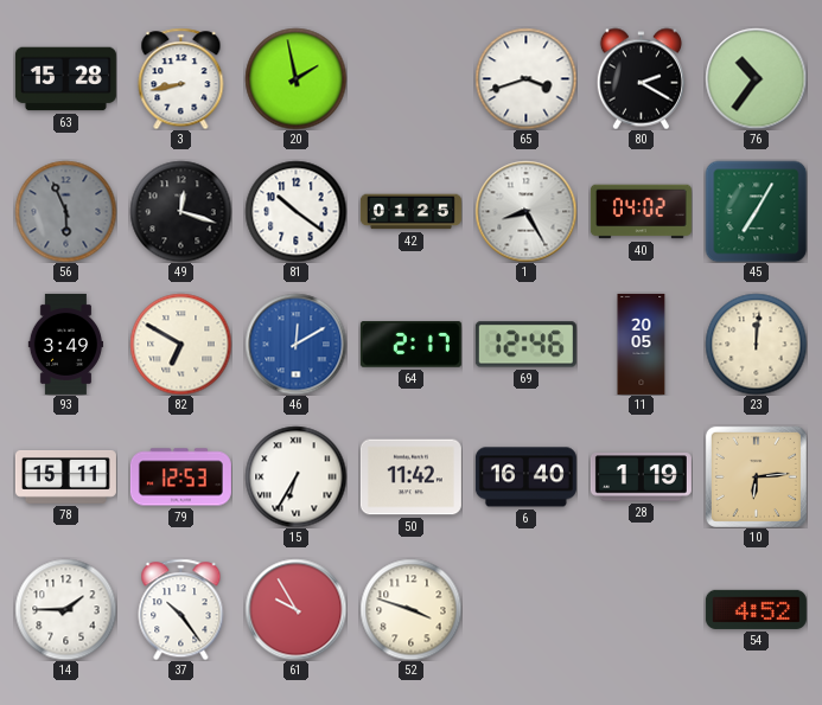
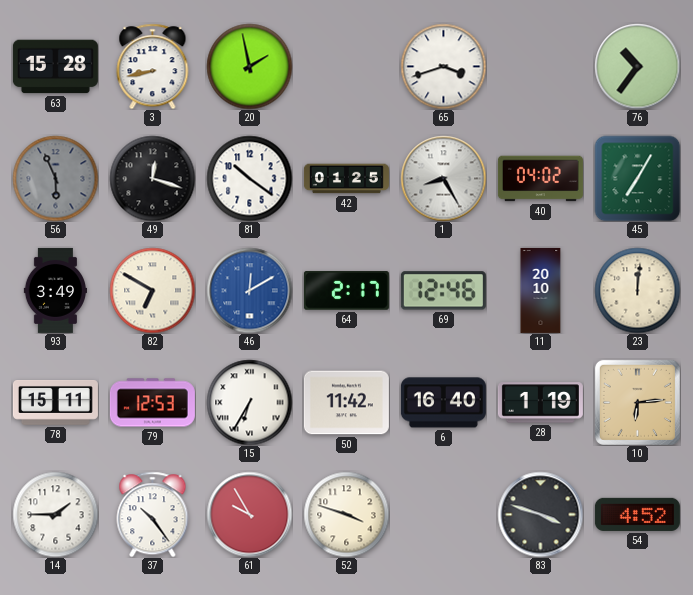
80: 2:20 -> none
11: 20:05 -> 20:10
83: none -> 3:48
